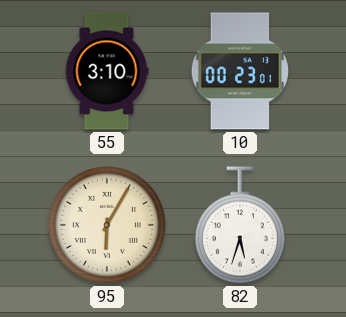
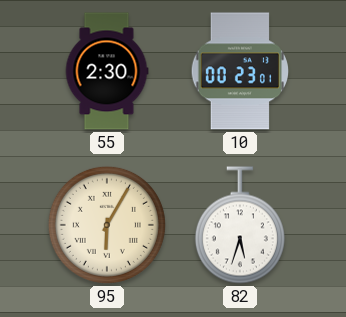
55: 3:10 -> 2:30
